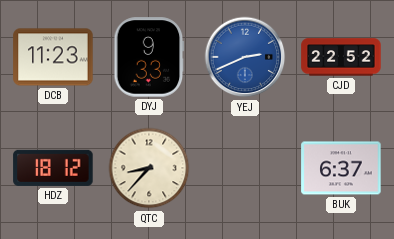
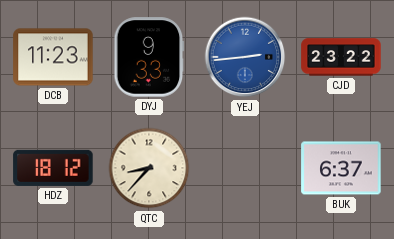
YEJ: 2:41 -> 2:44
CJD: 22:52 -> 23:22
